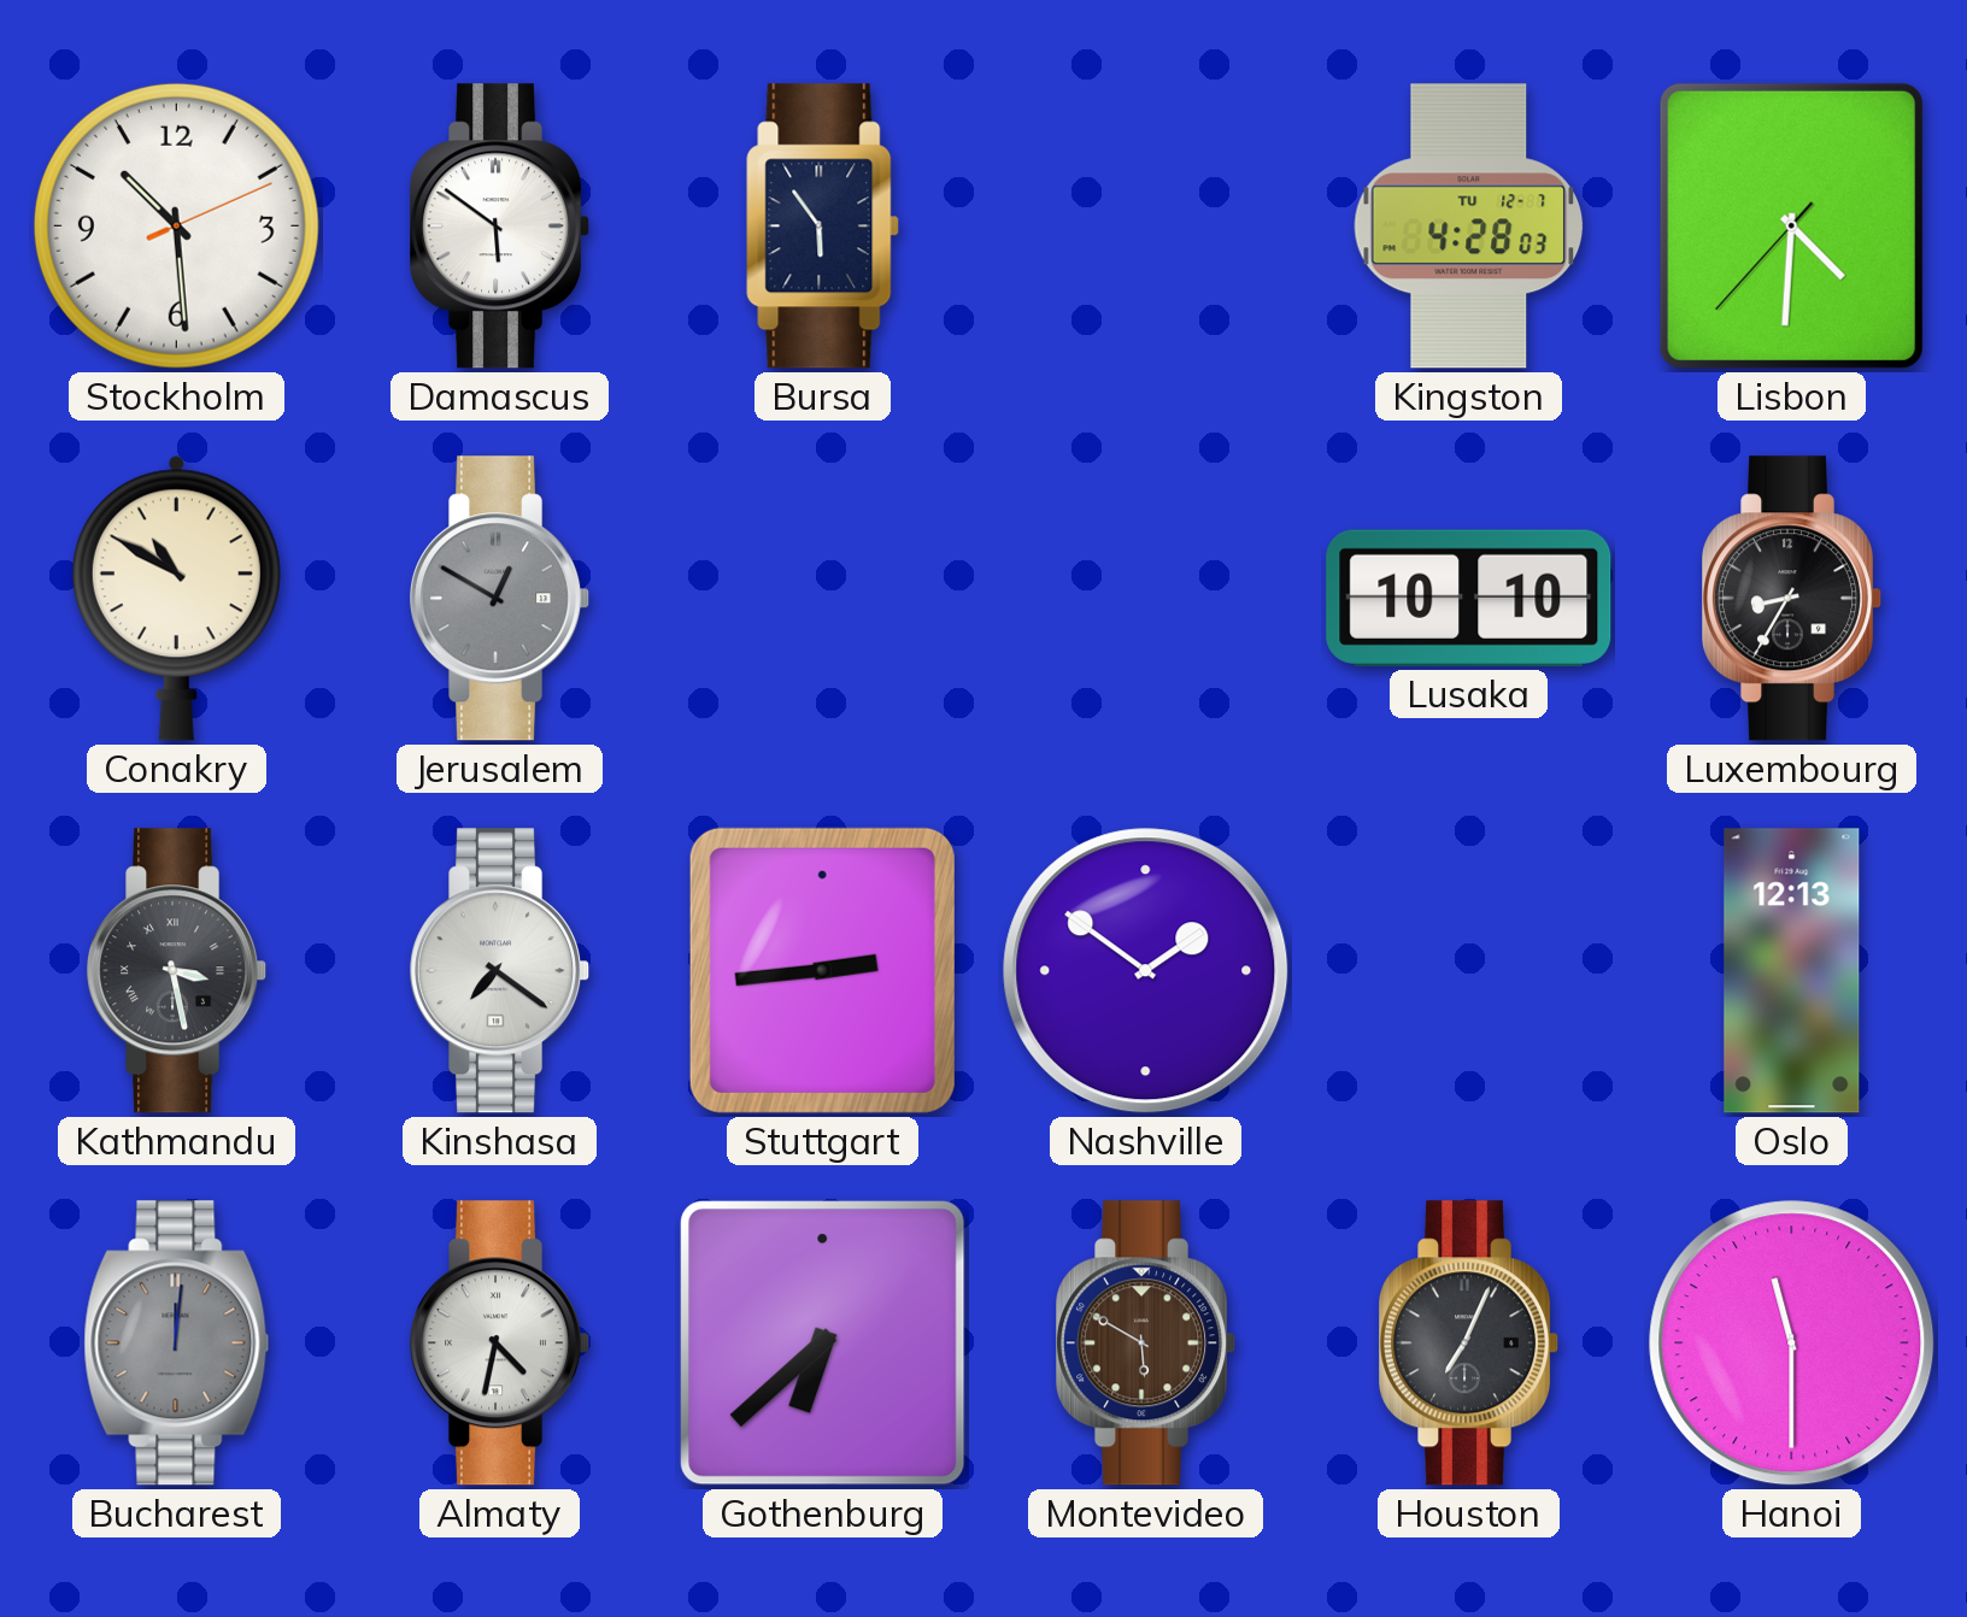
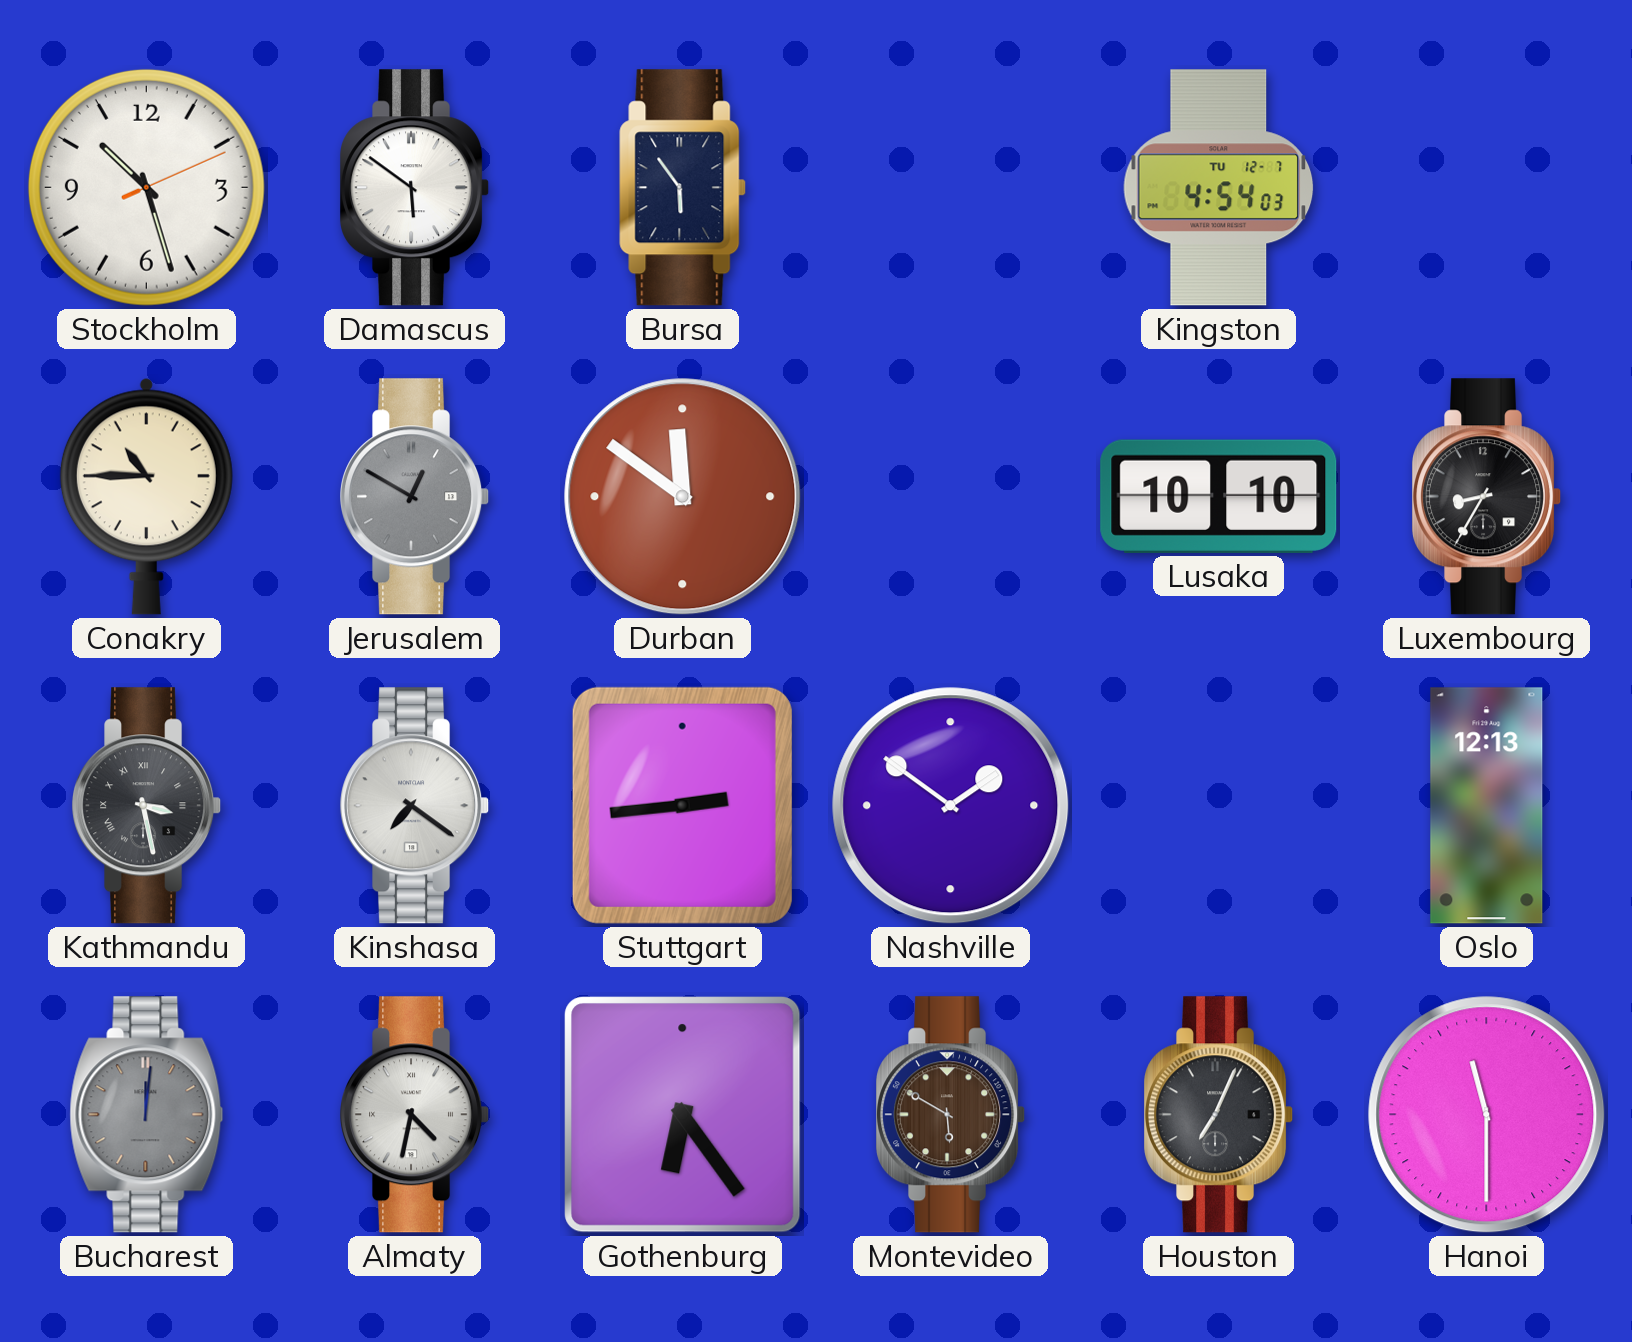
Stockholm: 10:29 -> 10:27
Kingston: 4:28 -> 4:54
Lisbon: 4:30 -> none
Conakry: 10:50 -> 10:45
Durban: none -> 11:51
Gothenburg: 6:38 -> 6:24
